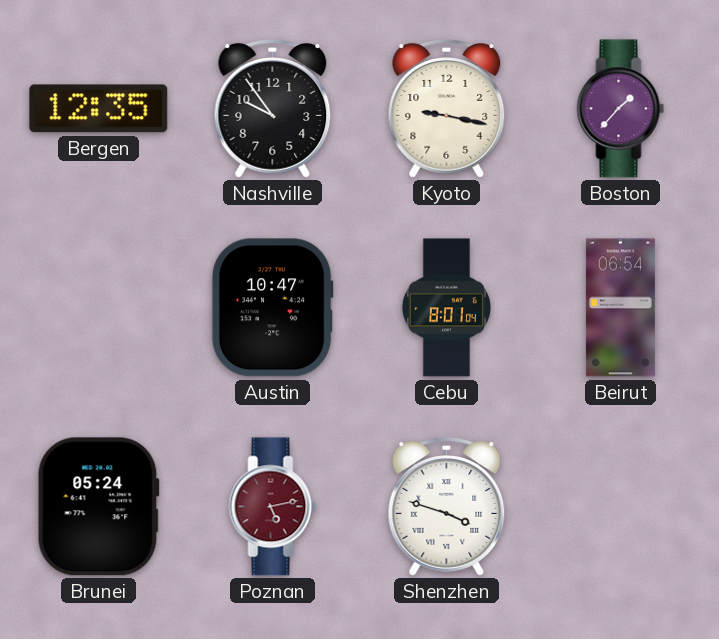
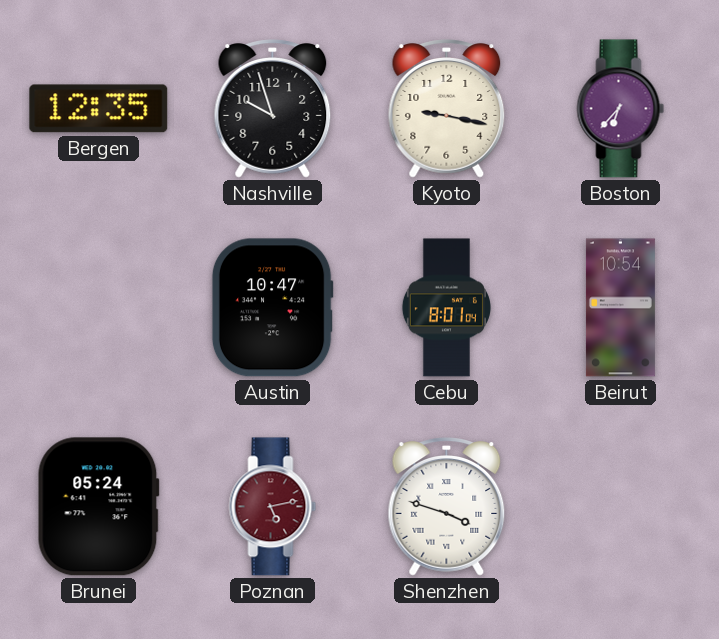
Nashville: 9:54 -> 9:57
Boston: 1:37 -> 6:37
Beirut: 06:54 -> 10:54
